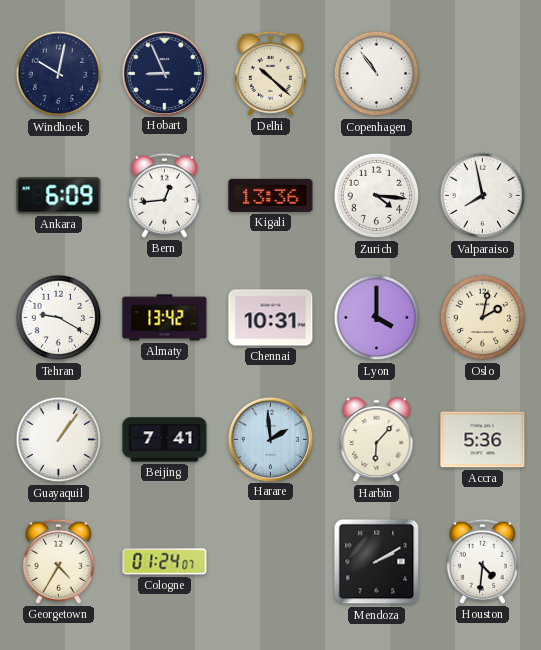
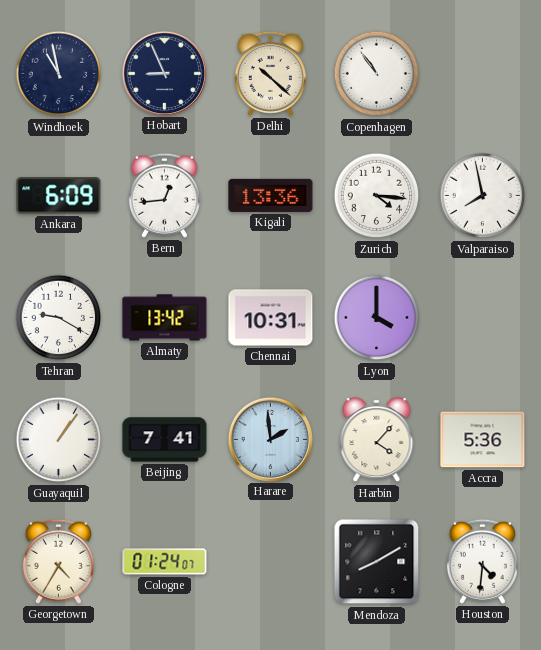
Windhoek: 10:02 -> 10:58
Oslo: 2:02 -> none
Harbin: 6:07 -> 4:07
Mendoza: 2:10 -> 8:10
